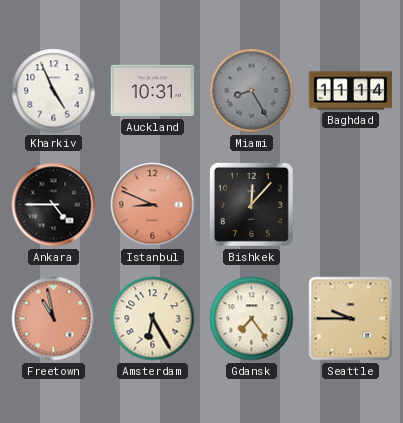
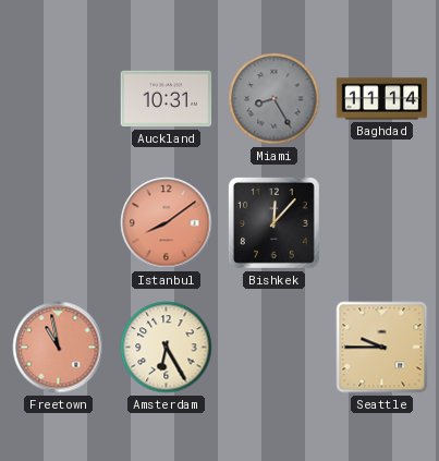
Kharkiv: 4:56 -> none
Ankara: 4:45 -> none
Istanbul: 8:49 -> 8:09
Gdansk: 7:24 -> none
